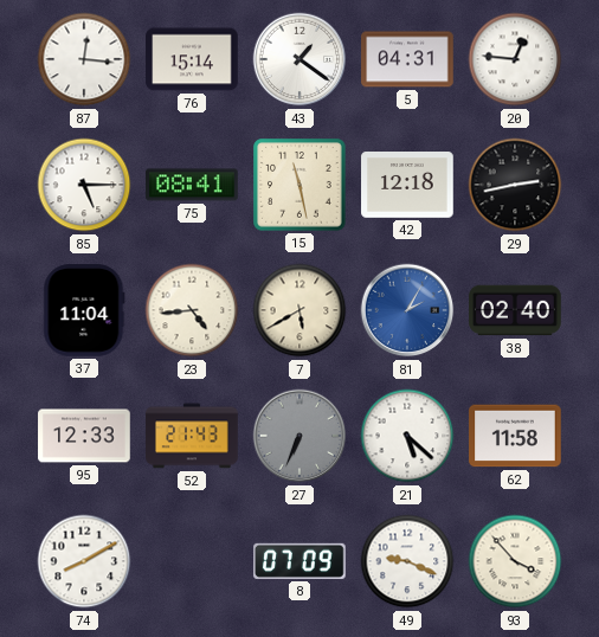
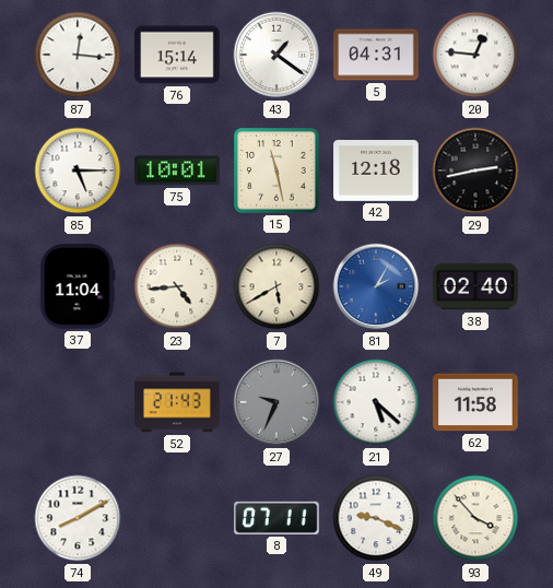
75: 08:41 -> 10:01
95: 12:33 -> none
27: 6:34 -> 9:34
8: 07:09 -> 07:11
